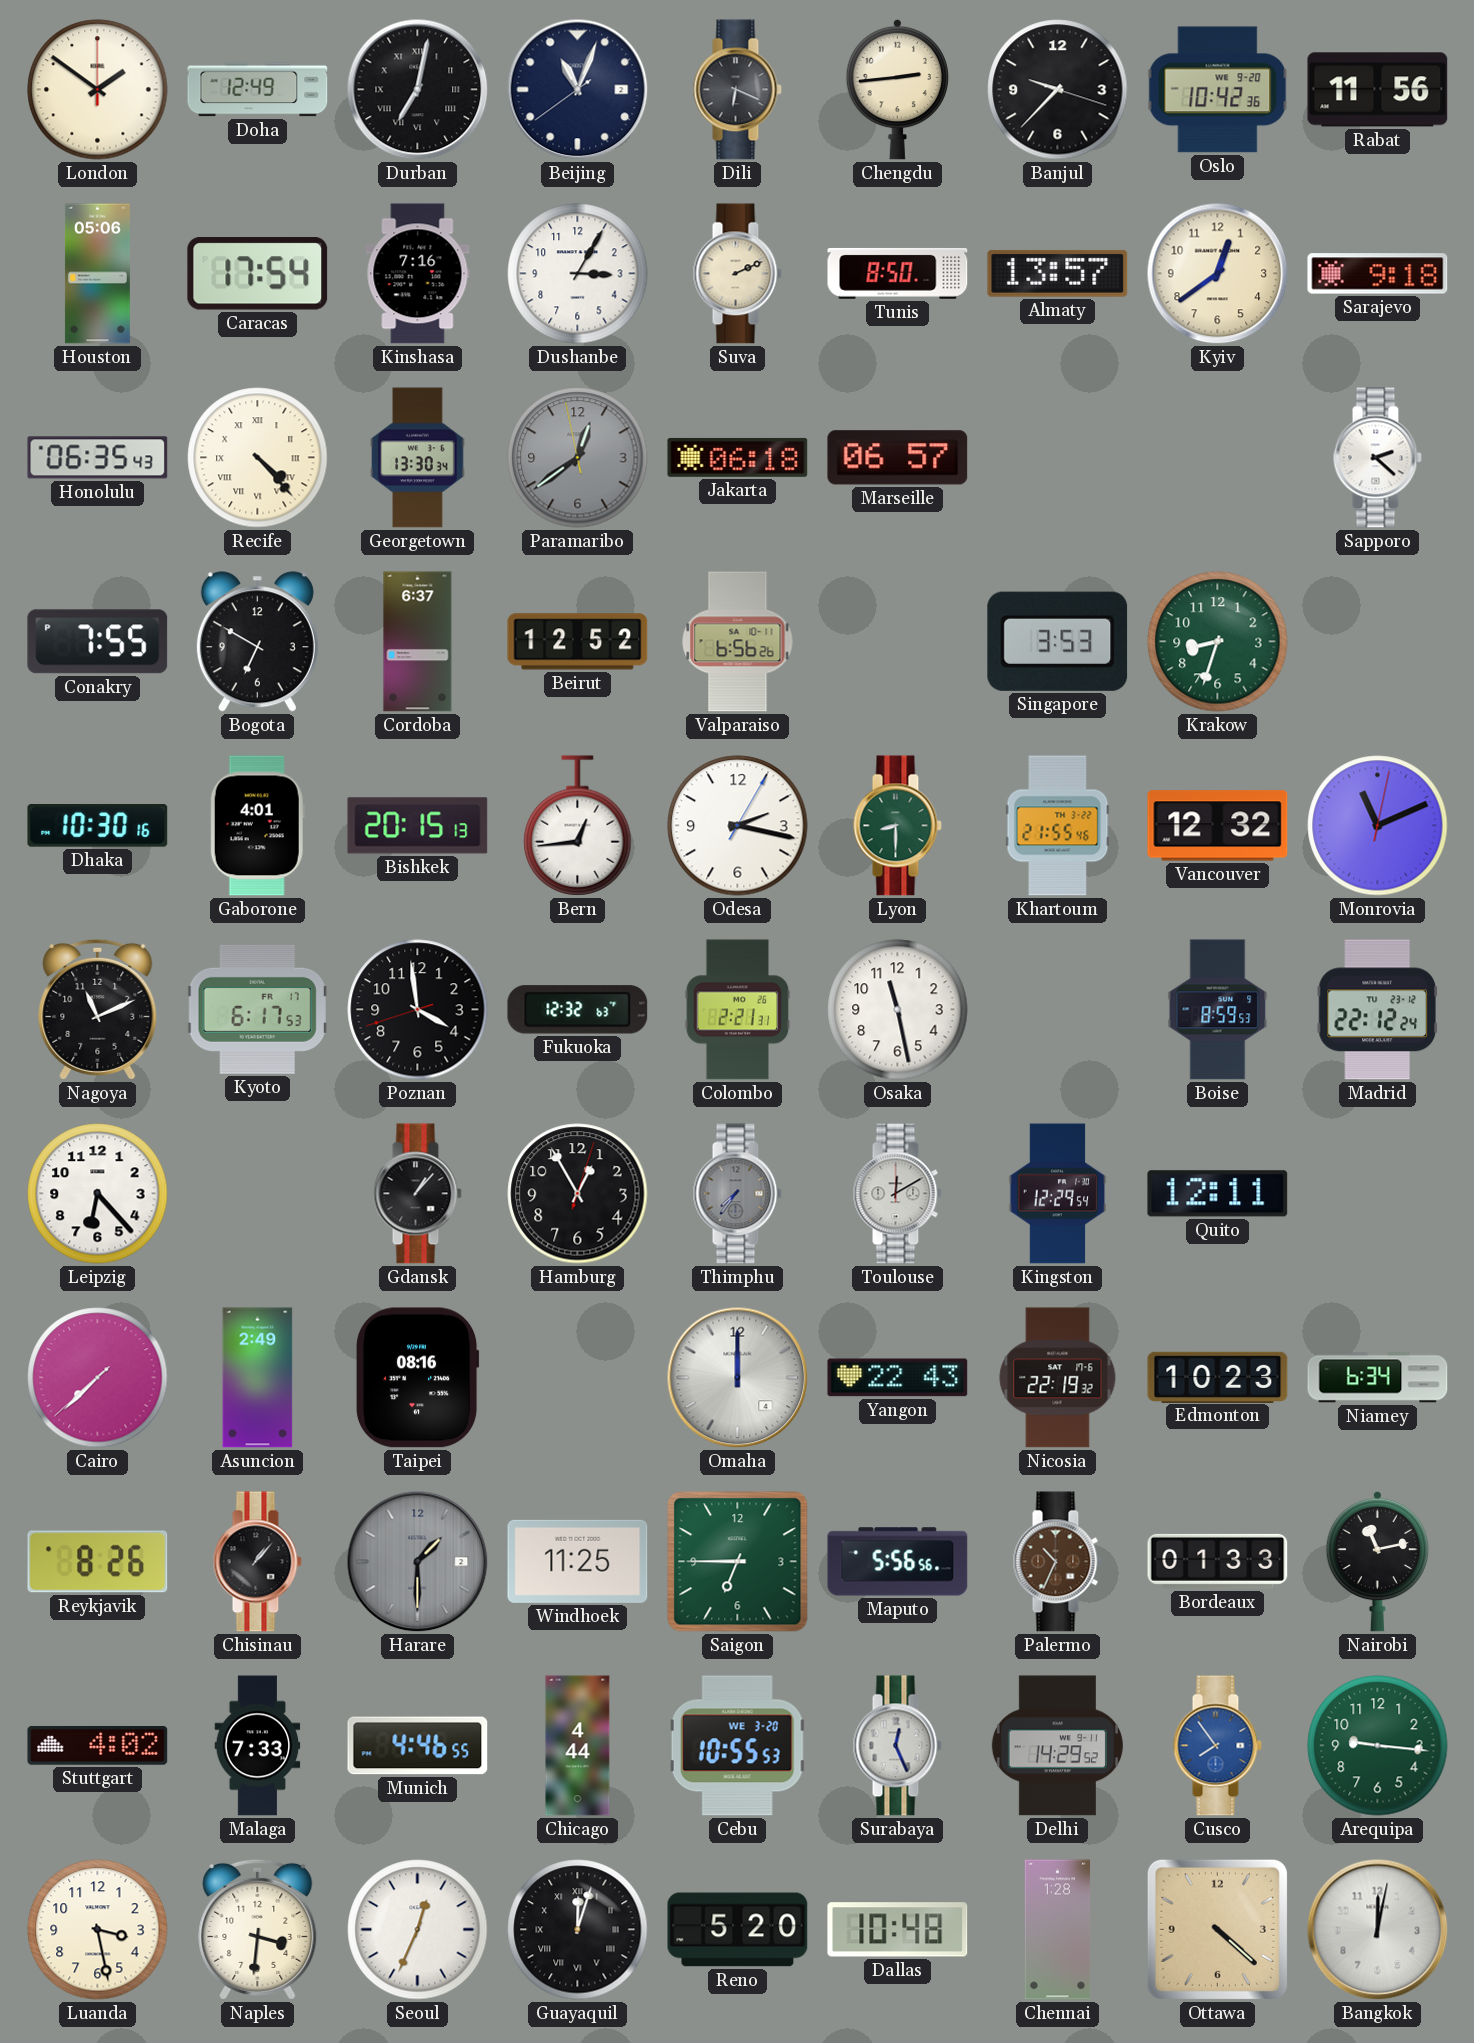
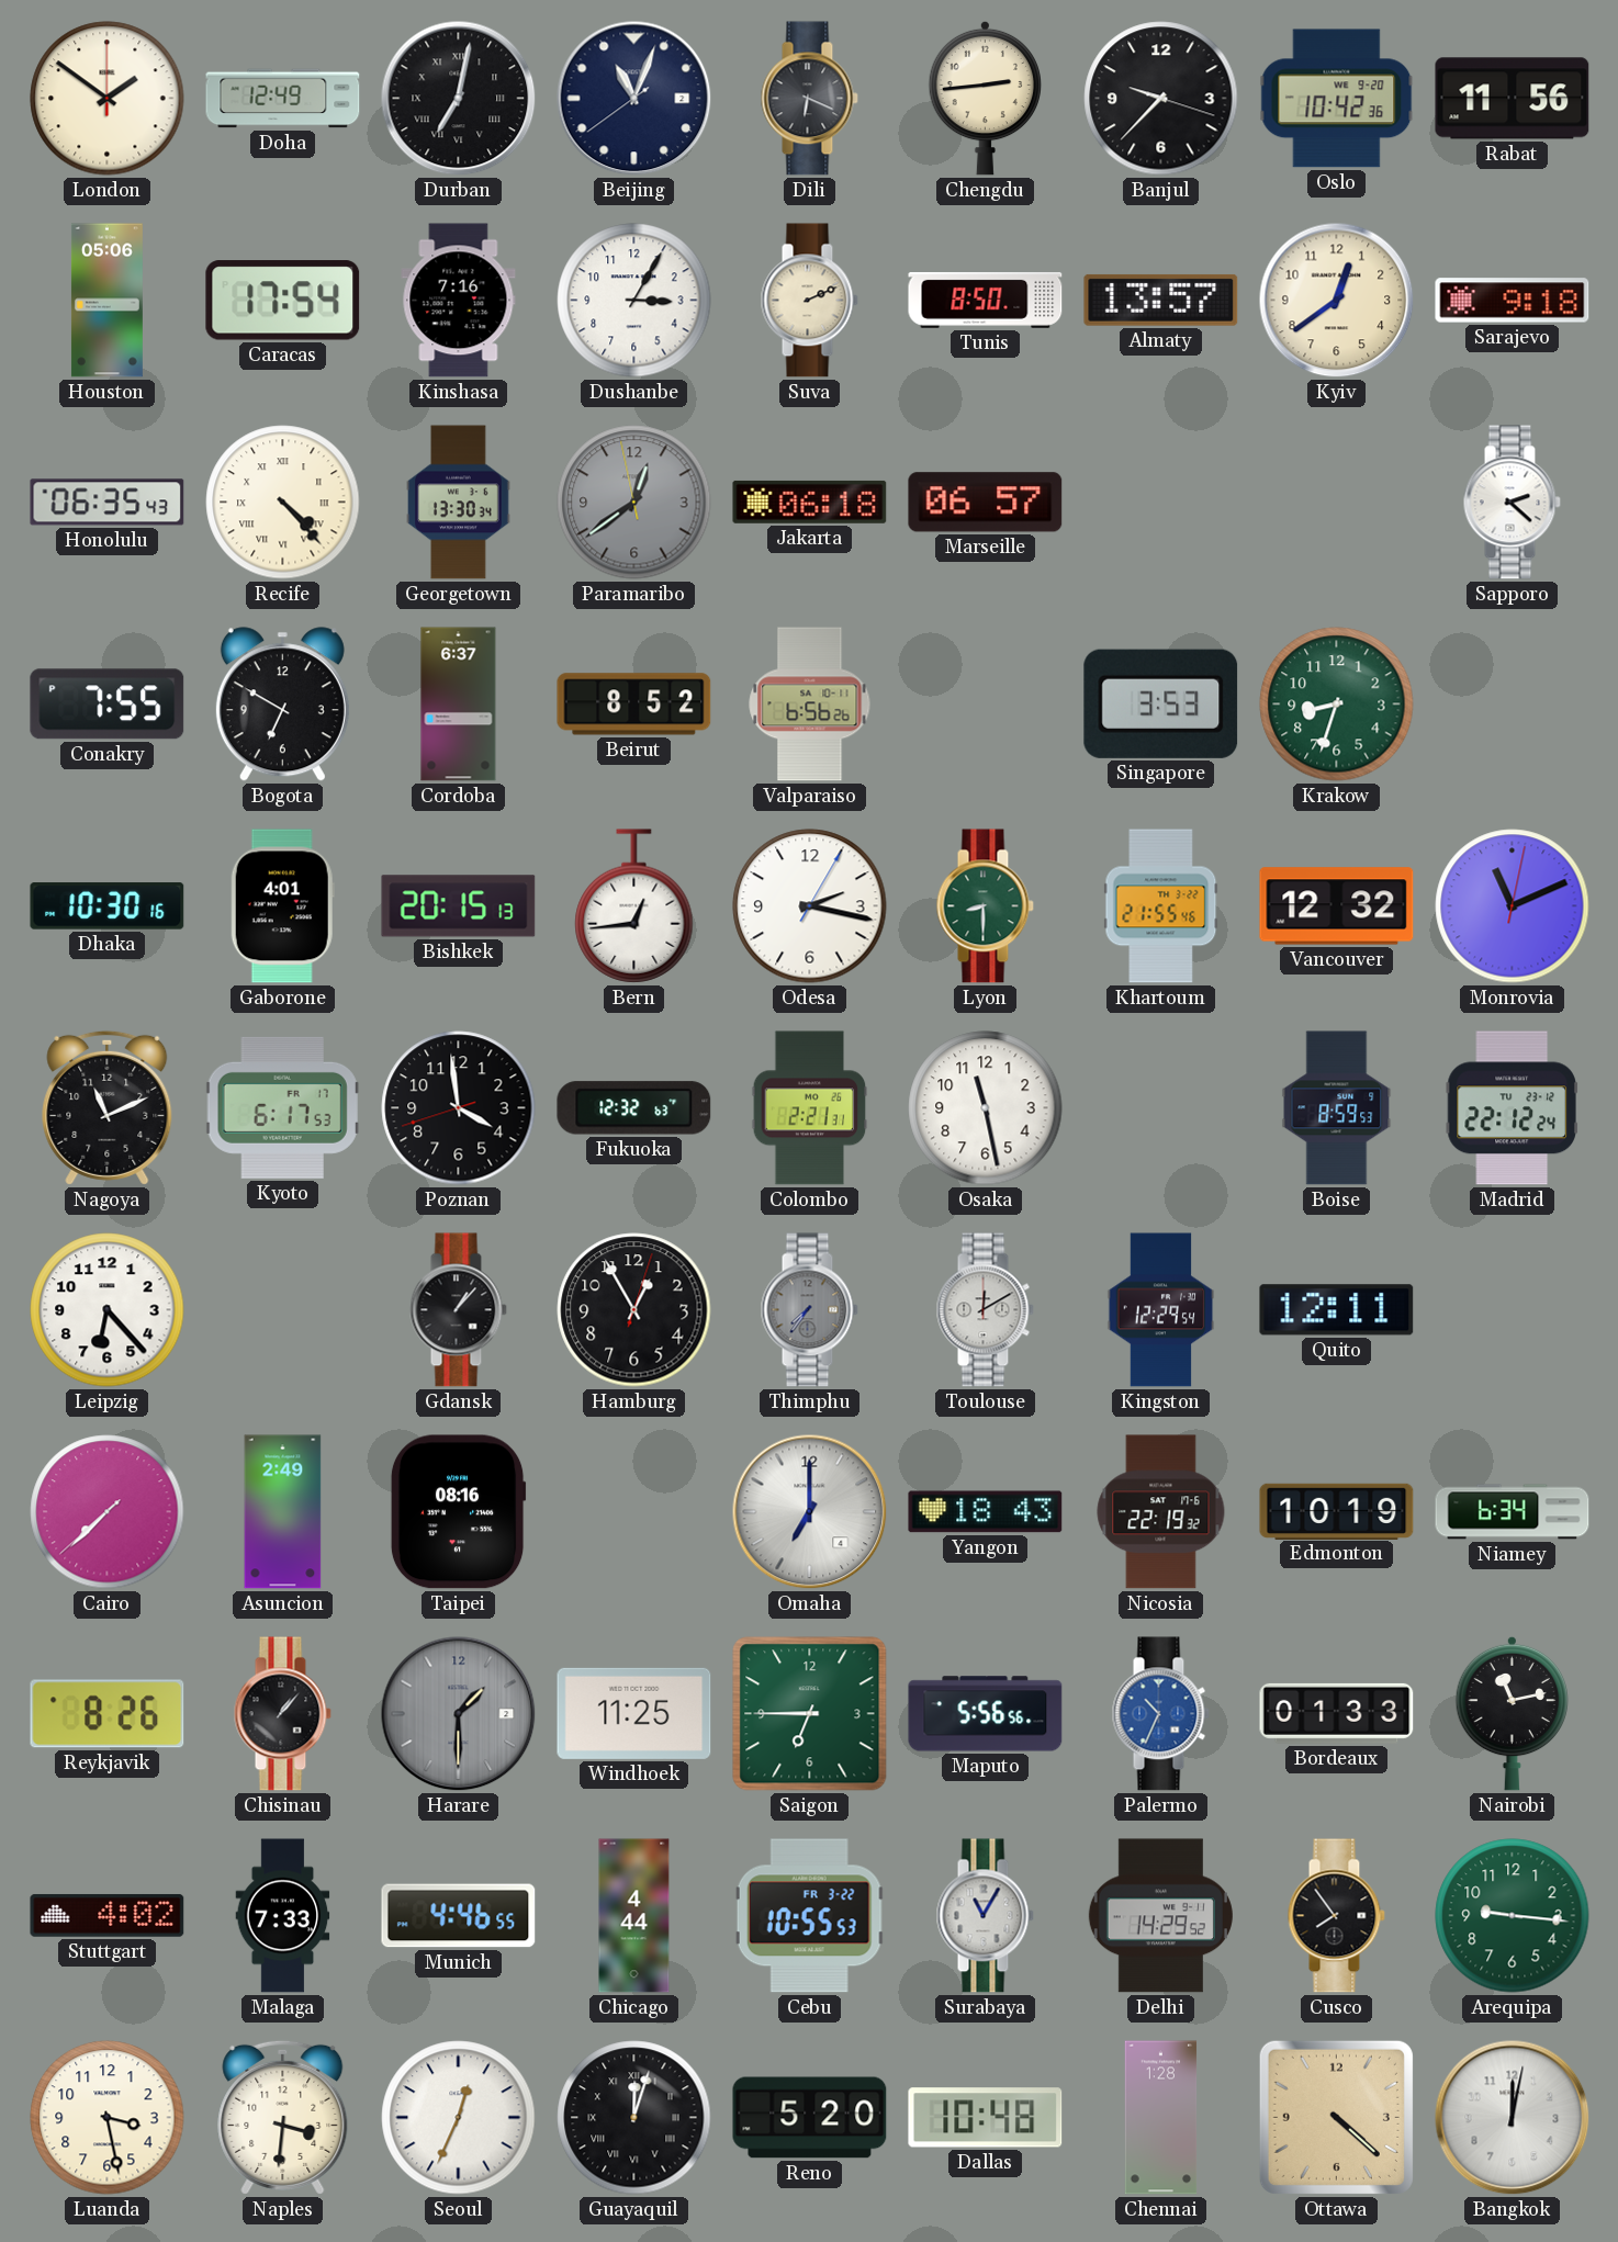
Beirut: 12:52 -> 8:52
Omaha: 12:00 -> 7:00
Yangon: 22:43 -> 18:43
Edmonton: 10:23 -> 10:19
Palermo dial: brown -> blue
Cebu date: WE 3-20 -> FR 3-22
Surabaya: 12:26 -> 11:05
Cusco dial: blue -> black
